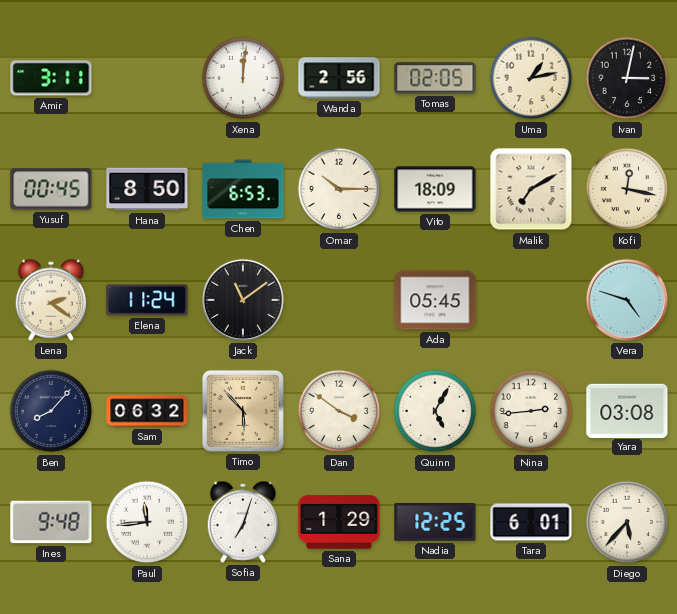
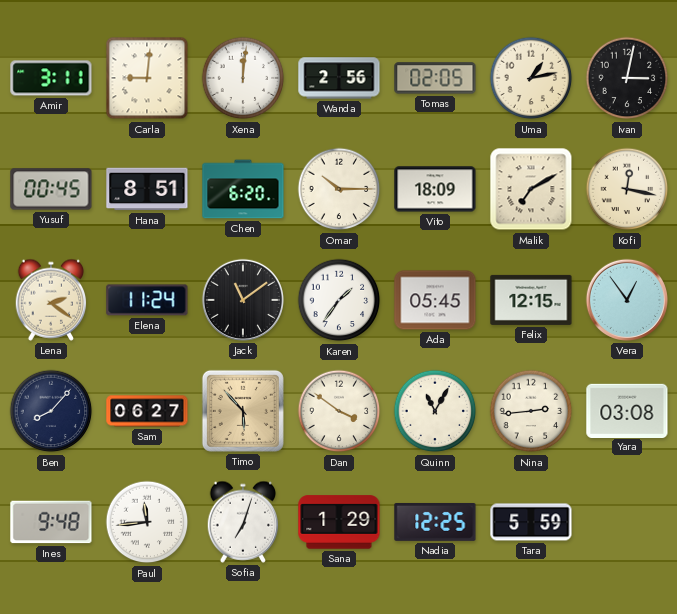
Carla: none -> 9:01
Hana: 8:50 -> 8:51
Chen: 6:53 -> 6:20
Karen: none -> 1:36
Felix: none -> 12:15
Vera: 4:48 -> 12:54
Sam: 06:32 -> 06:27
Quinn: 5:05 -> 11:05
Tara: 6:01 -> 5:59
Diego: 5:37 -> none
